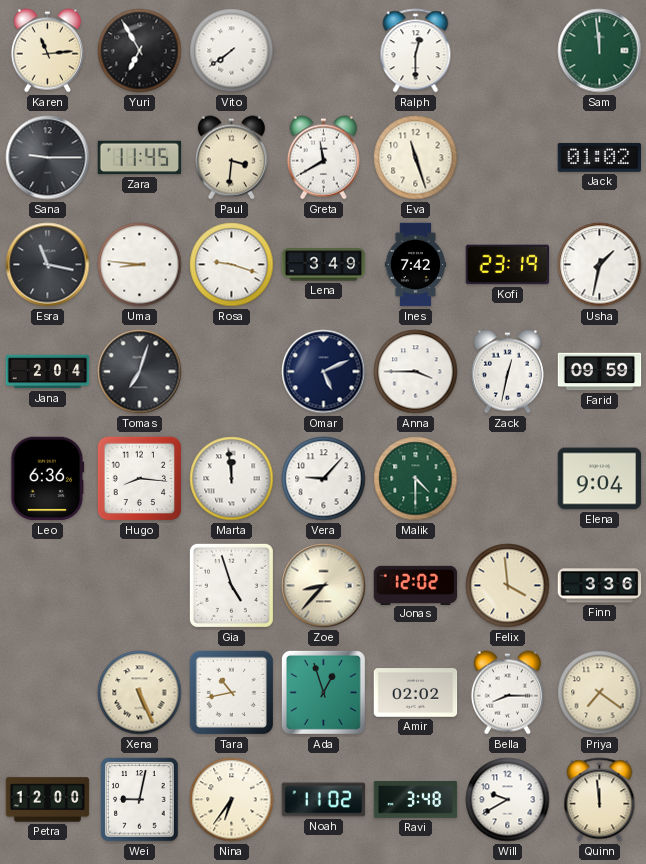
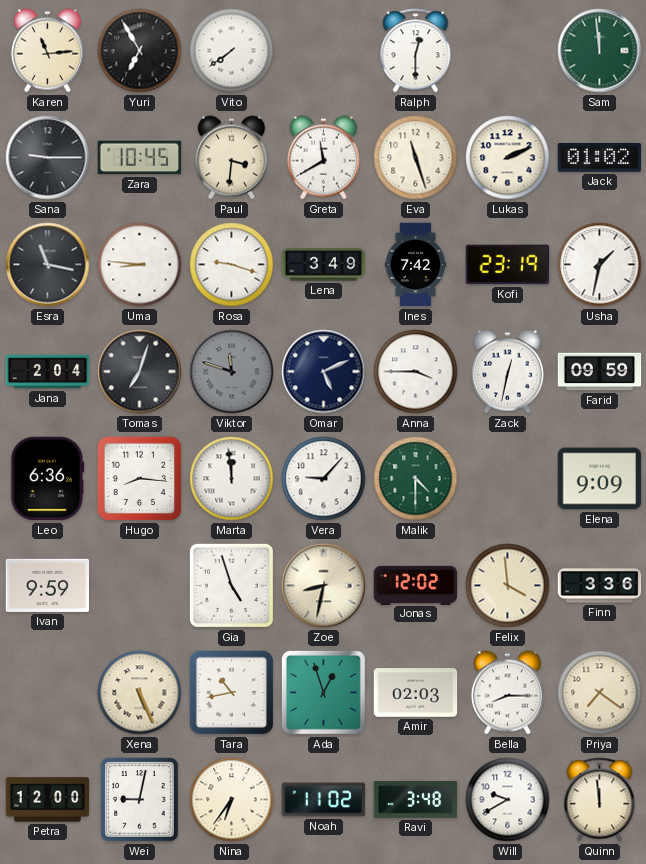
Zara: 11:45 -> 10:45
Lukas: none -> 2:11
Viktor: none -> 11:48
Elena: 9:04 -> 9:09
Ivan: none -> 9:59
Zoe: 8:37 -> 8:32
Amir: 02:02 -> 02:03
